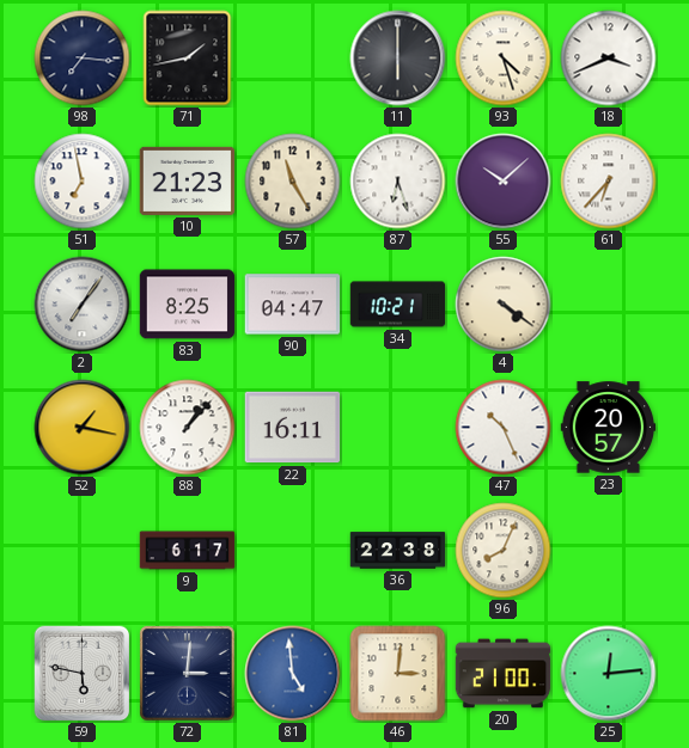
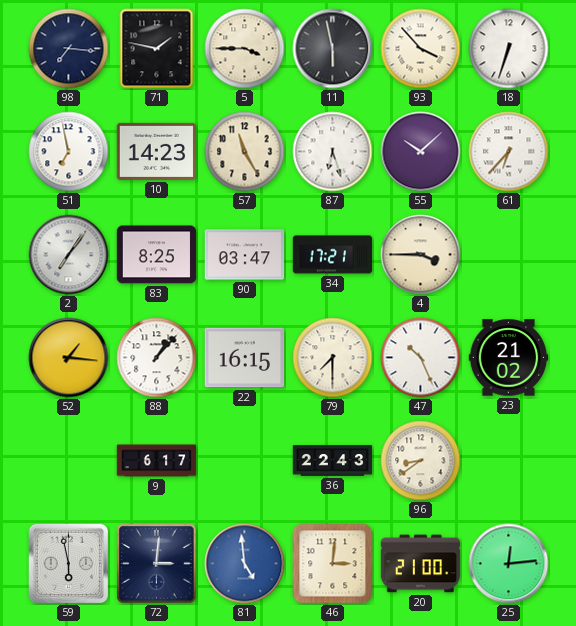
71: 1:43 -> 1:47
5: none -> 3:45
11: 6:00 -> 5:58
93: 4:27 -> 3:53
18: 3:41 -> 6:33
10: 21:23 -> 14:23
90: 04:47 -> 03:47
34: 10:21 -> 17:21
4: 4:21 -> 3:45
52: 1:17 -> 1:16
22: 16:11 -> 16:15
79: none -> 7:30
23: 20:57 -> 21:02
36: 22:38 -> 22:43
96: 8:04 -> 8:39
59: 5:47 -> 5:58
